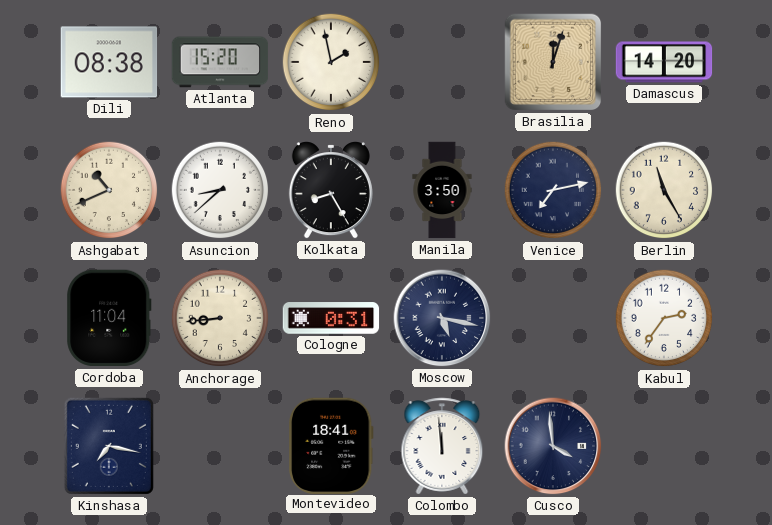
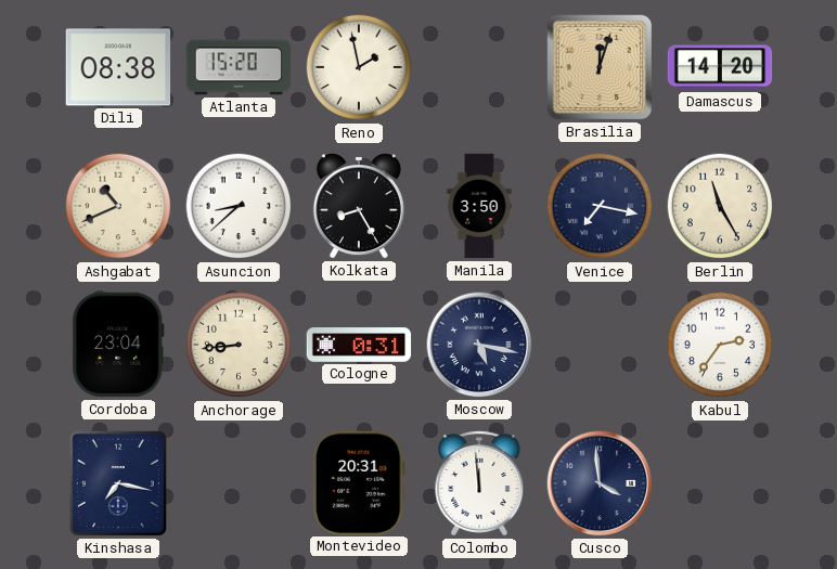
Venice: 7:13 -> 7:17
Cordoba: 11:04 -> 23:04
Montevideo: 18:41 -> 20:31
